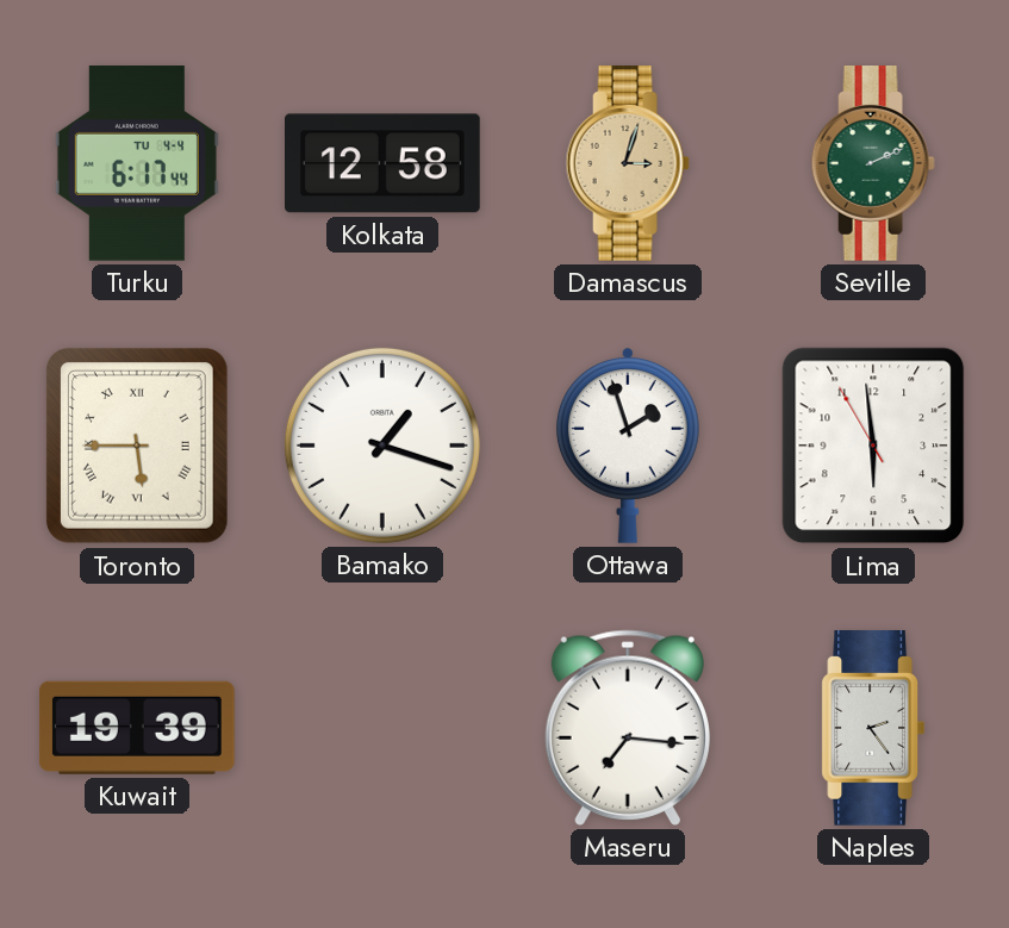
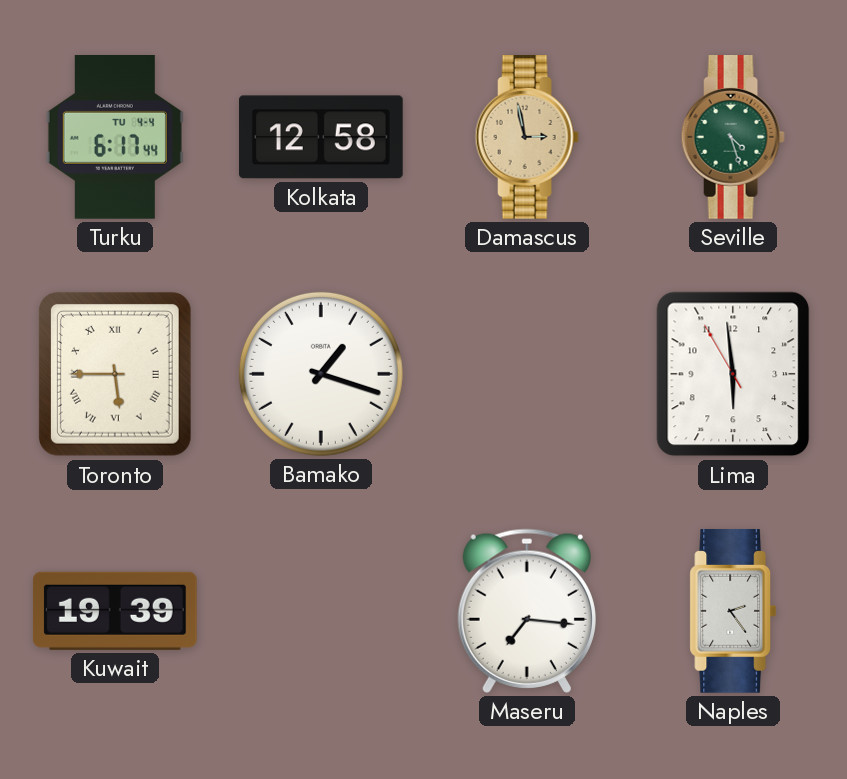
Damascus: 3:03 -> 2:58
Seville: 2:11 -> 4:27
Ottawa: 1:57 -> none
